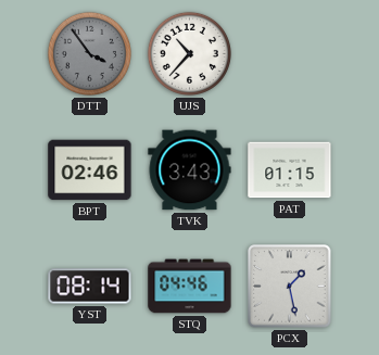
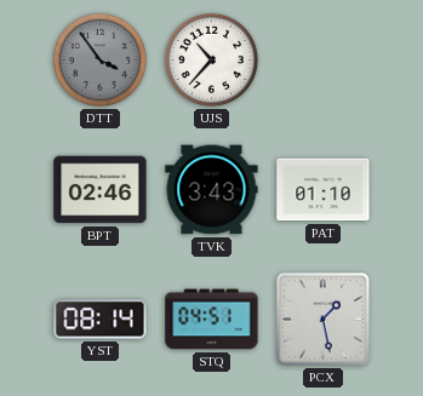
PAT: 01:15 -> 01:10
STQ: 04:46 -> 04:51
